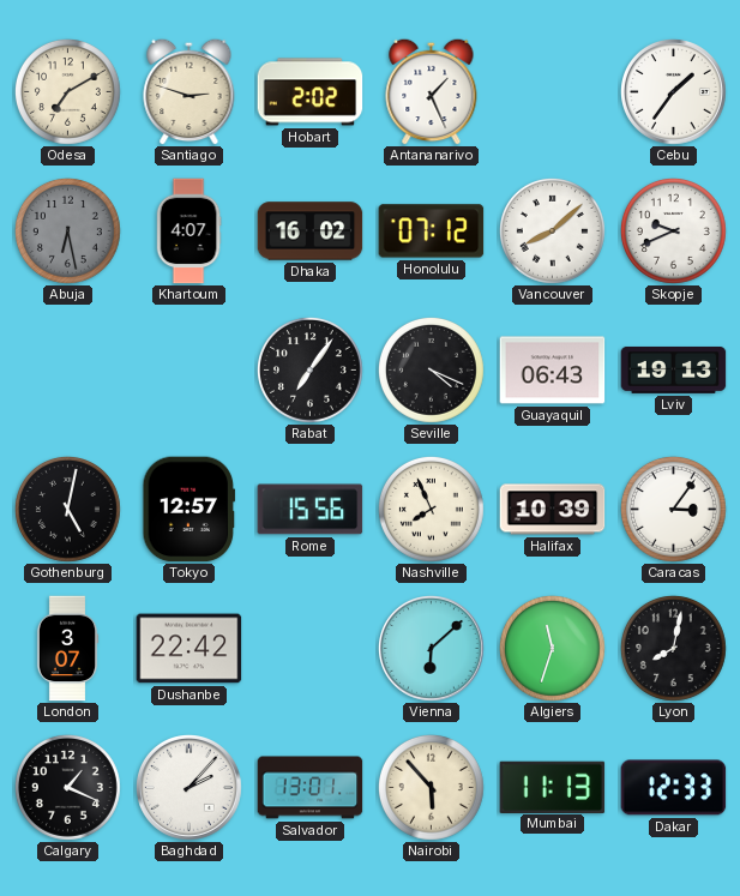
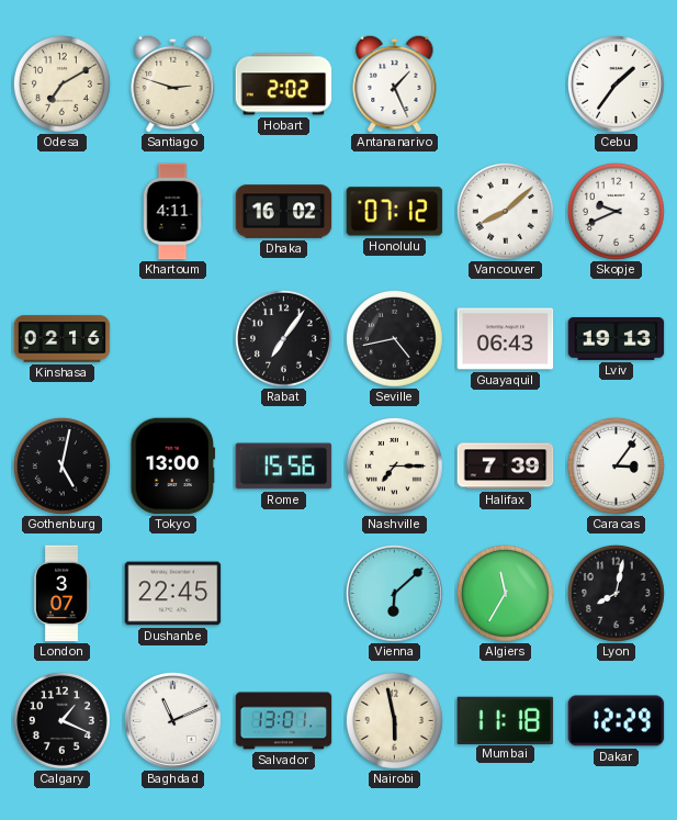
Abuja: 6:28 -> none
Khartoum: 4:07 -> 4:11
Kinshasa: none -> 02:16
Seville: 4:19 -> 4:43
Tokyo: 12:57 -> 13:00
Nashville: 7:56 -> 7:15
Halifax: 10:39 -> 7:39
Dushanbe: 22:42 -> 22:45
Algiers: 11:33 -> 11:35
Baghdad: 2:07 -> 11:11
Nairobi: 5:53 -> 5:58
Mumbai: 11:13 -> 11:18
Dakar: 12:33 -> 12:29
